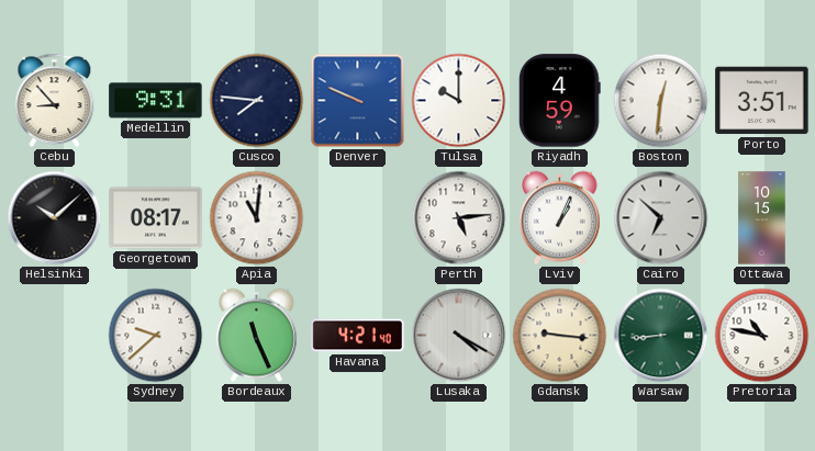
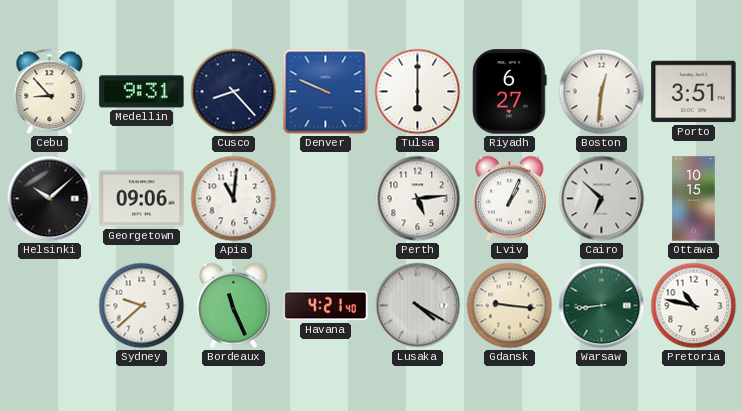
Cusco: 7:46 -> 8:23
Tulsa: 10:00 -> 6:00
Riyadh: 4:59 -> 6:27
Georgetown: 08:17 -> 09:06
